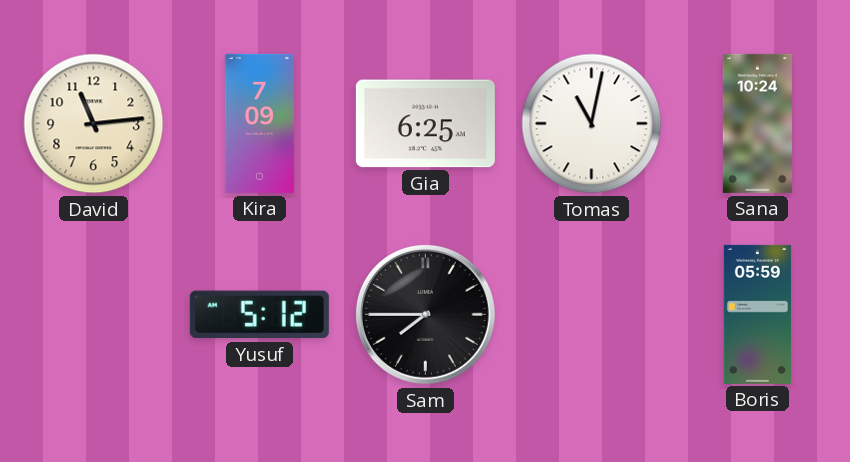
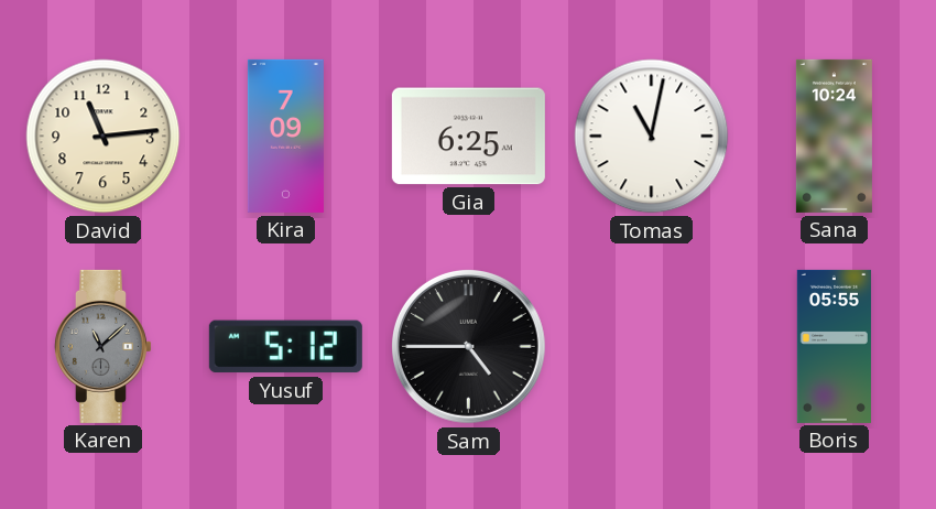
Karen: none -> 11:08
Sam: 7:45 -> 4:45
Boris: 05:59 -> 05:55
